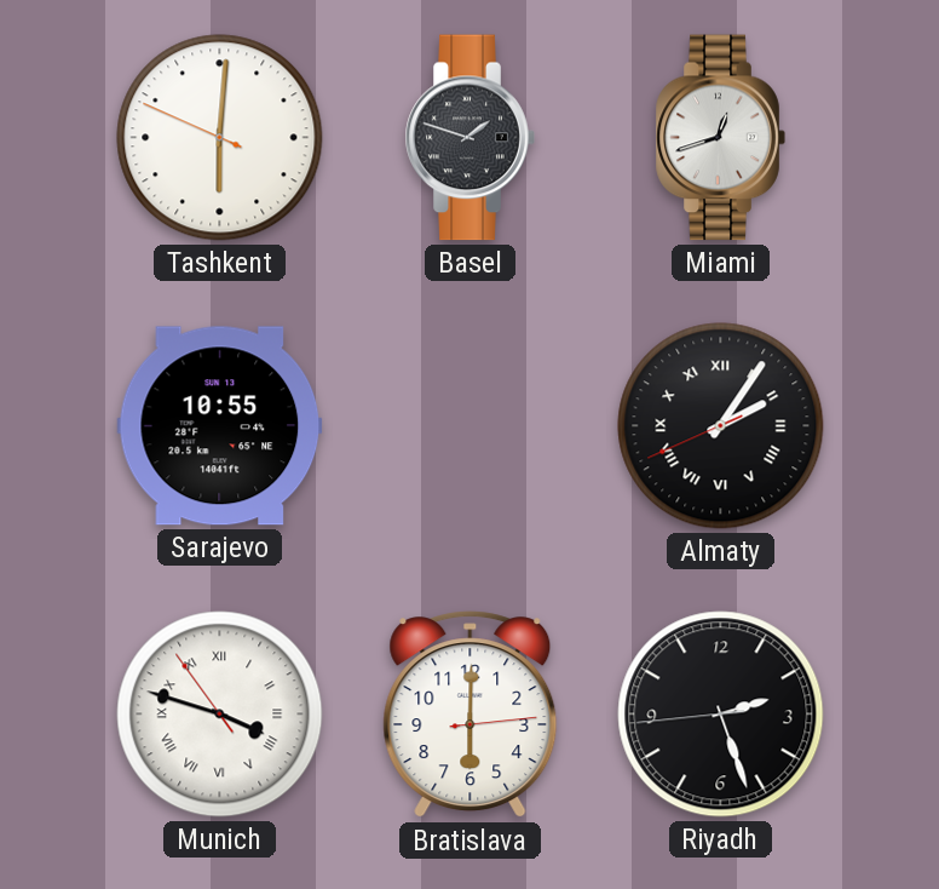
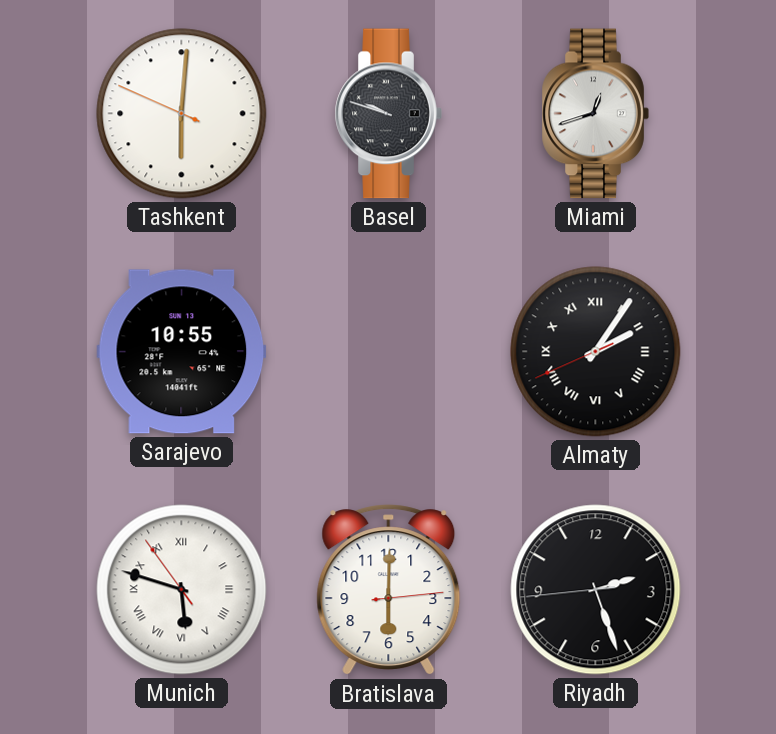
Basel: 1:48 -> 9:48
Munich: 3:47 -> 5:47
